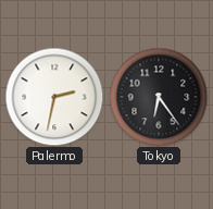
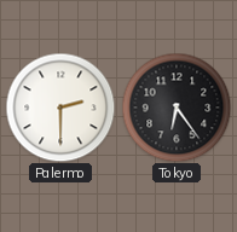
Palermo: 2:32 -> 2:30
